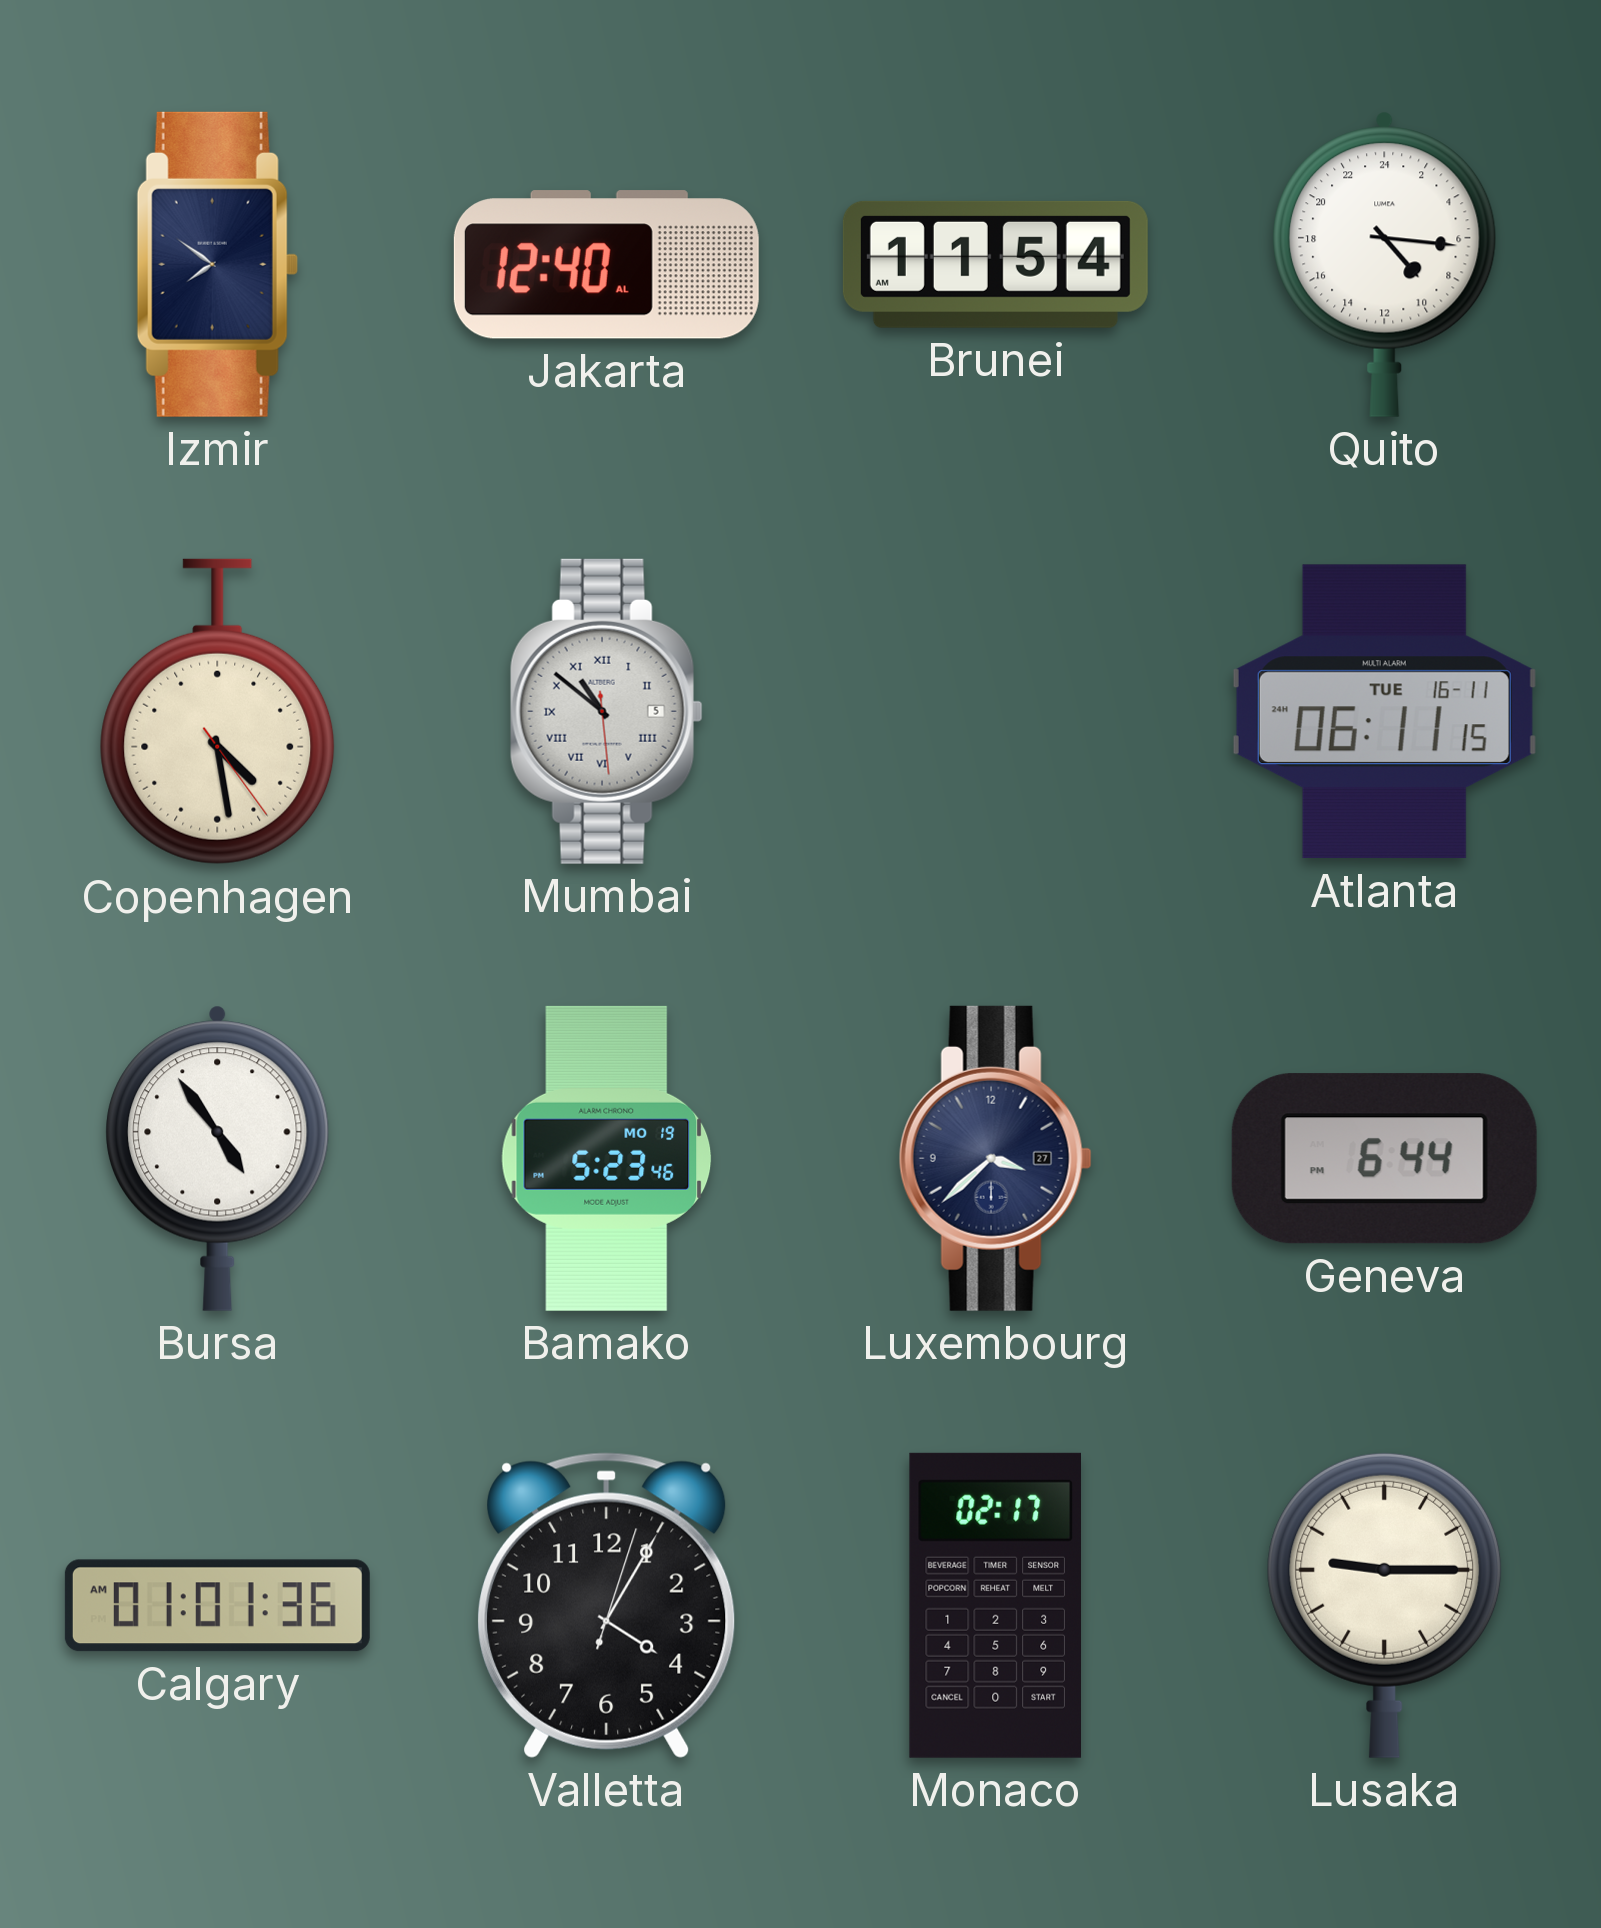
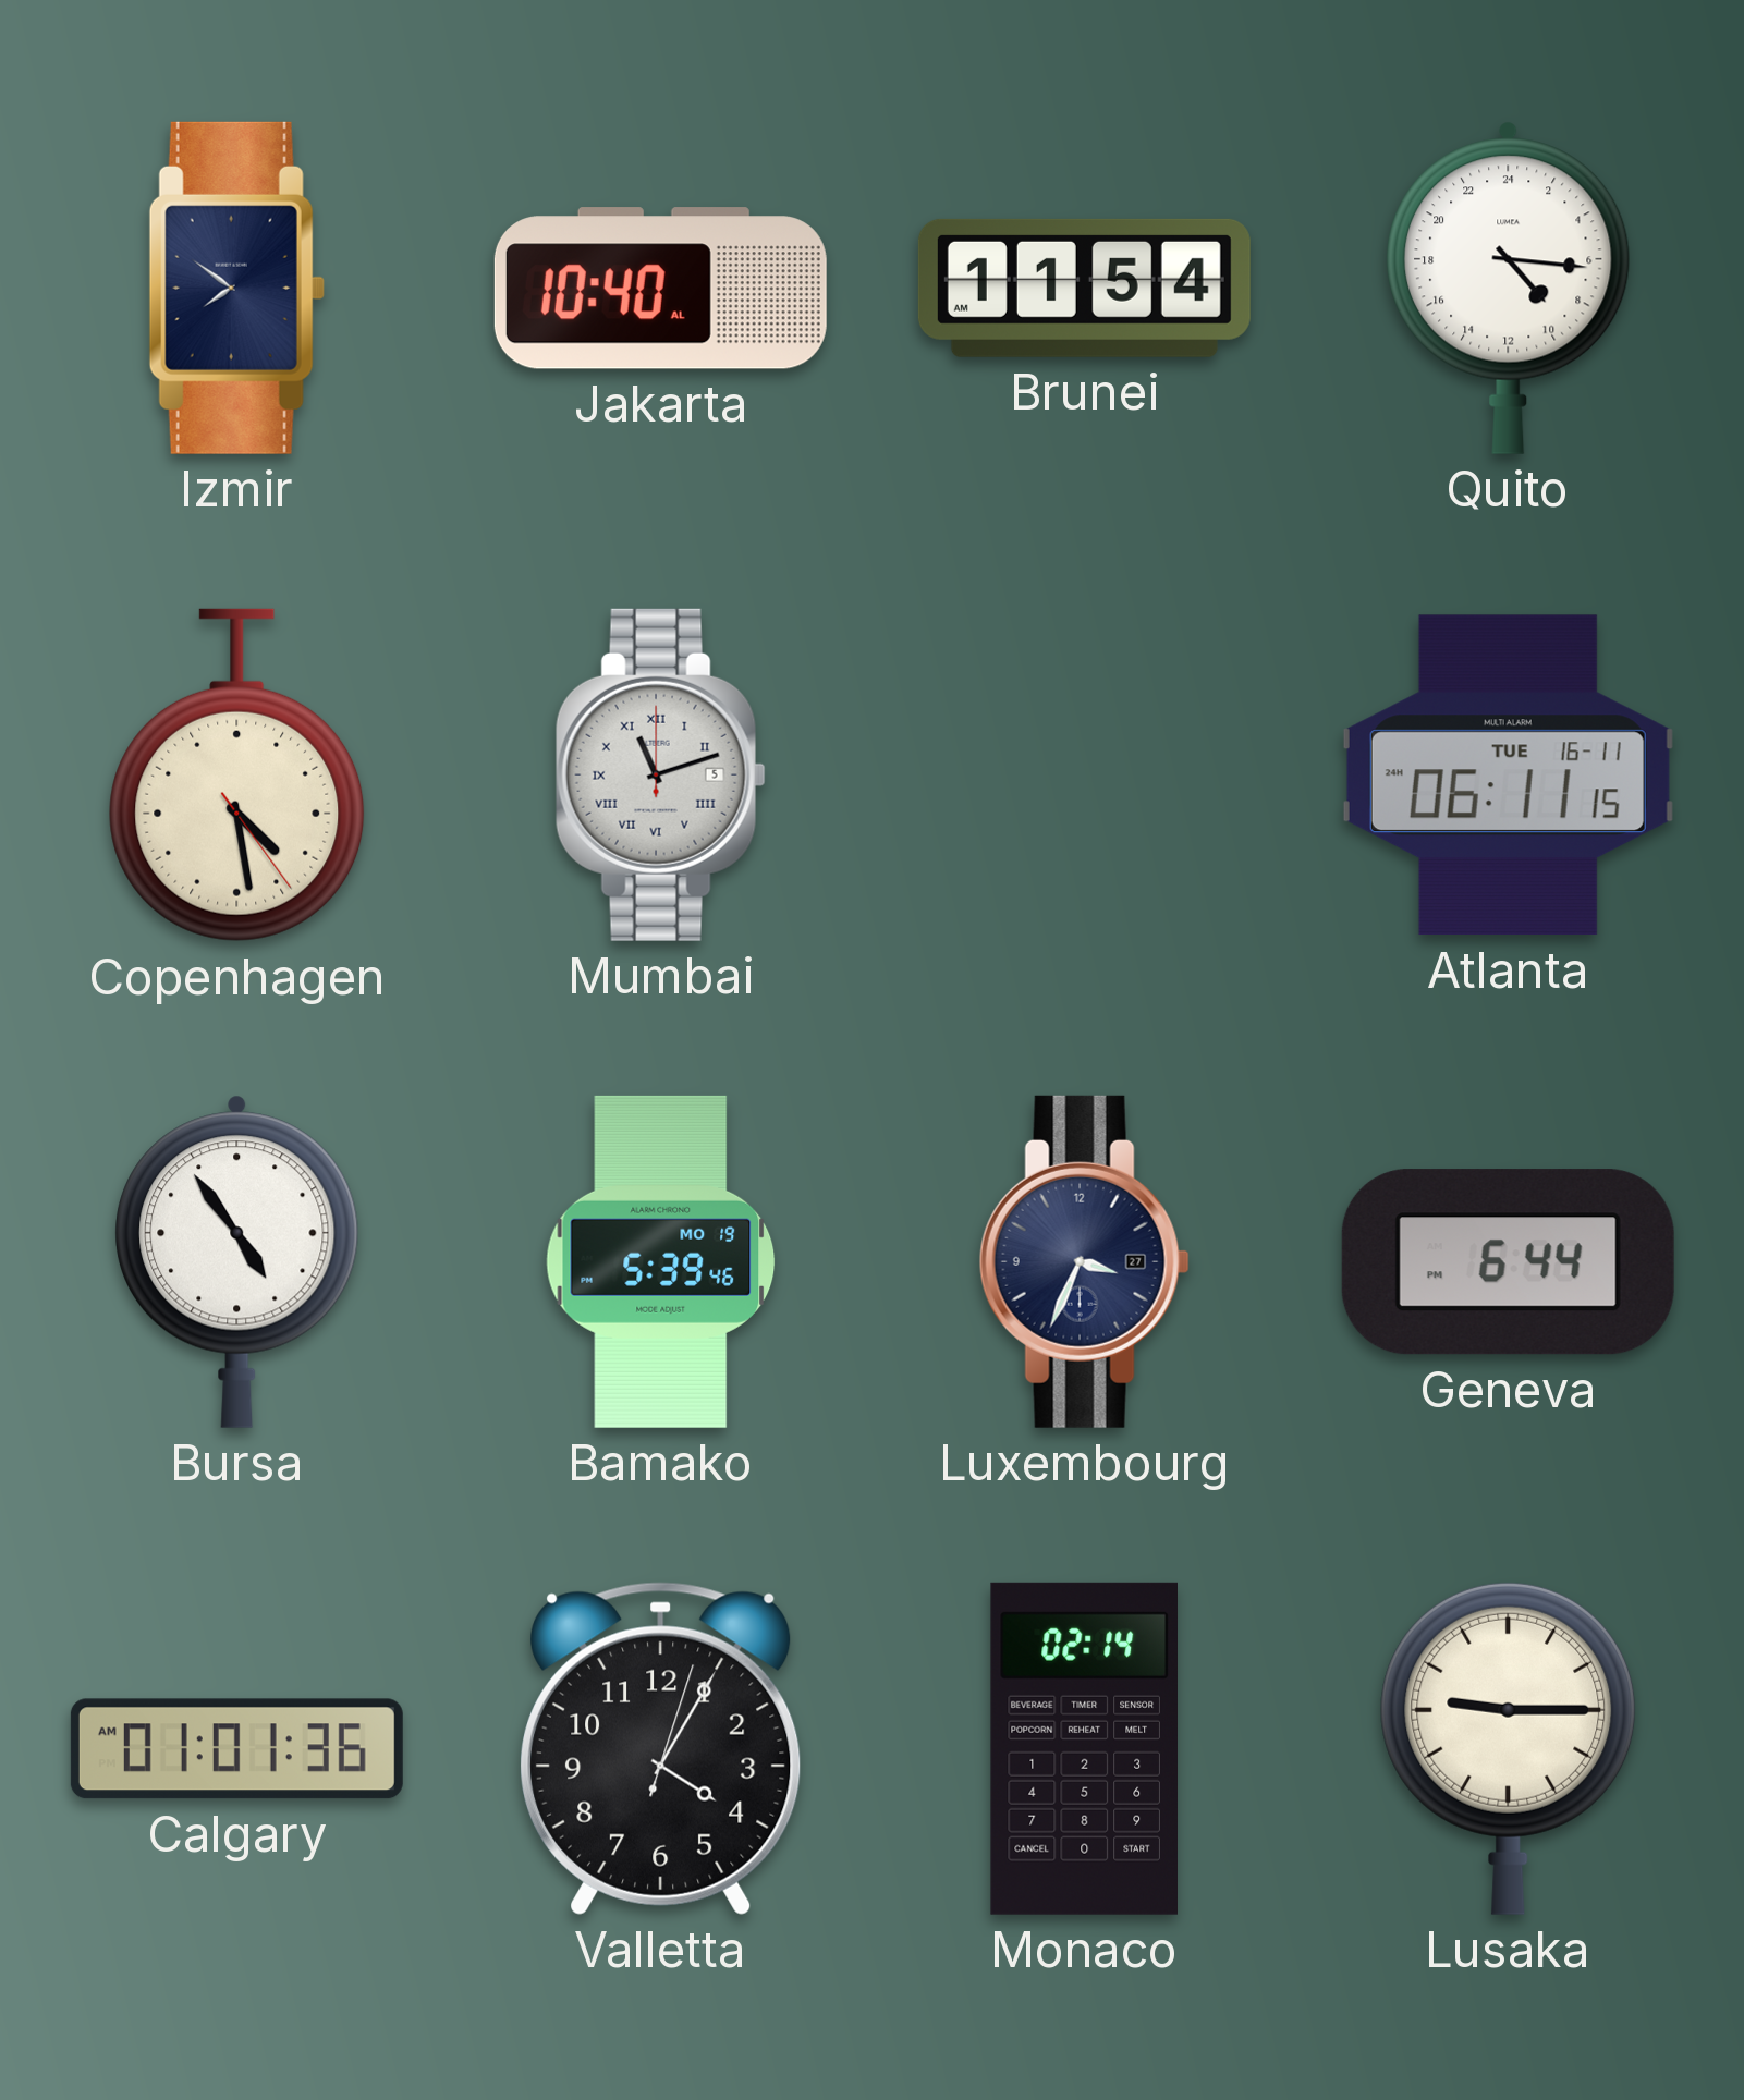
Jakarta: 12:40 -> 10:40
Mumbai: 10:51 -> 11:12
Bamako: 5:23 -> 5:39
Luxembourg: 3:38 -> 3:34
Monaco: 02:17 -> 02:14
